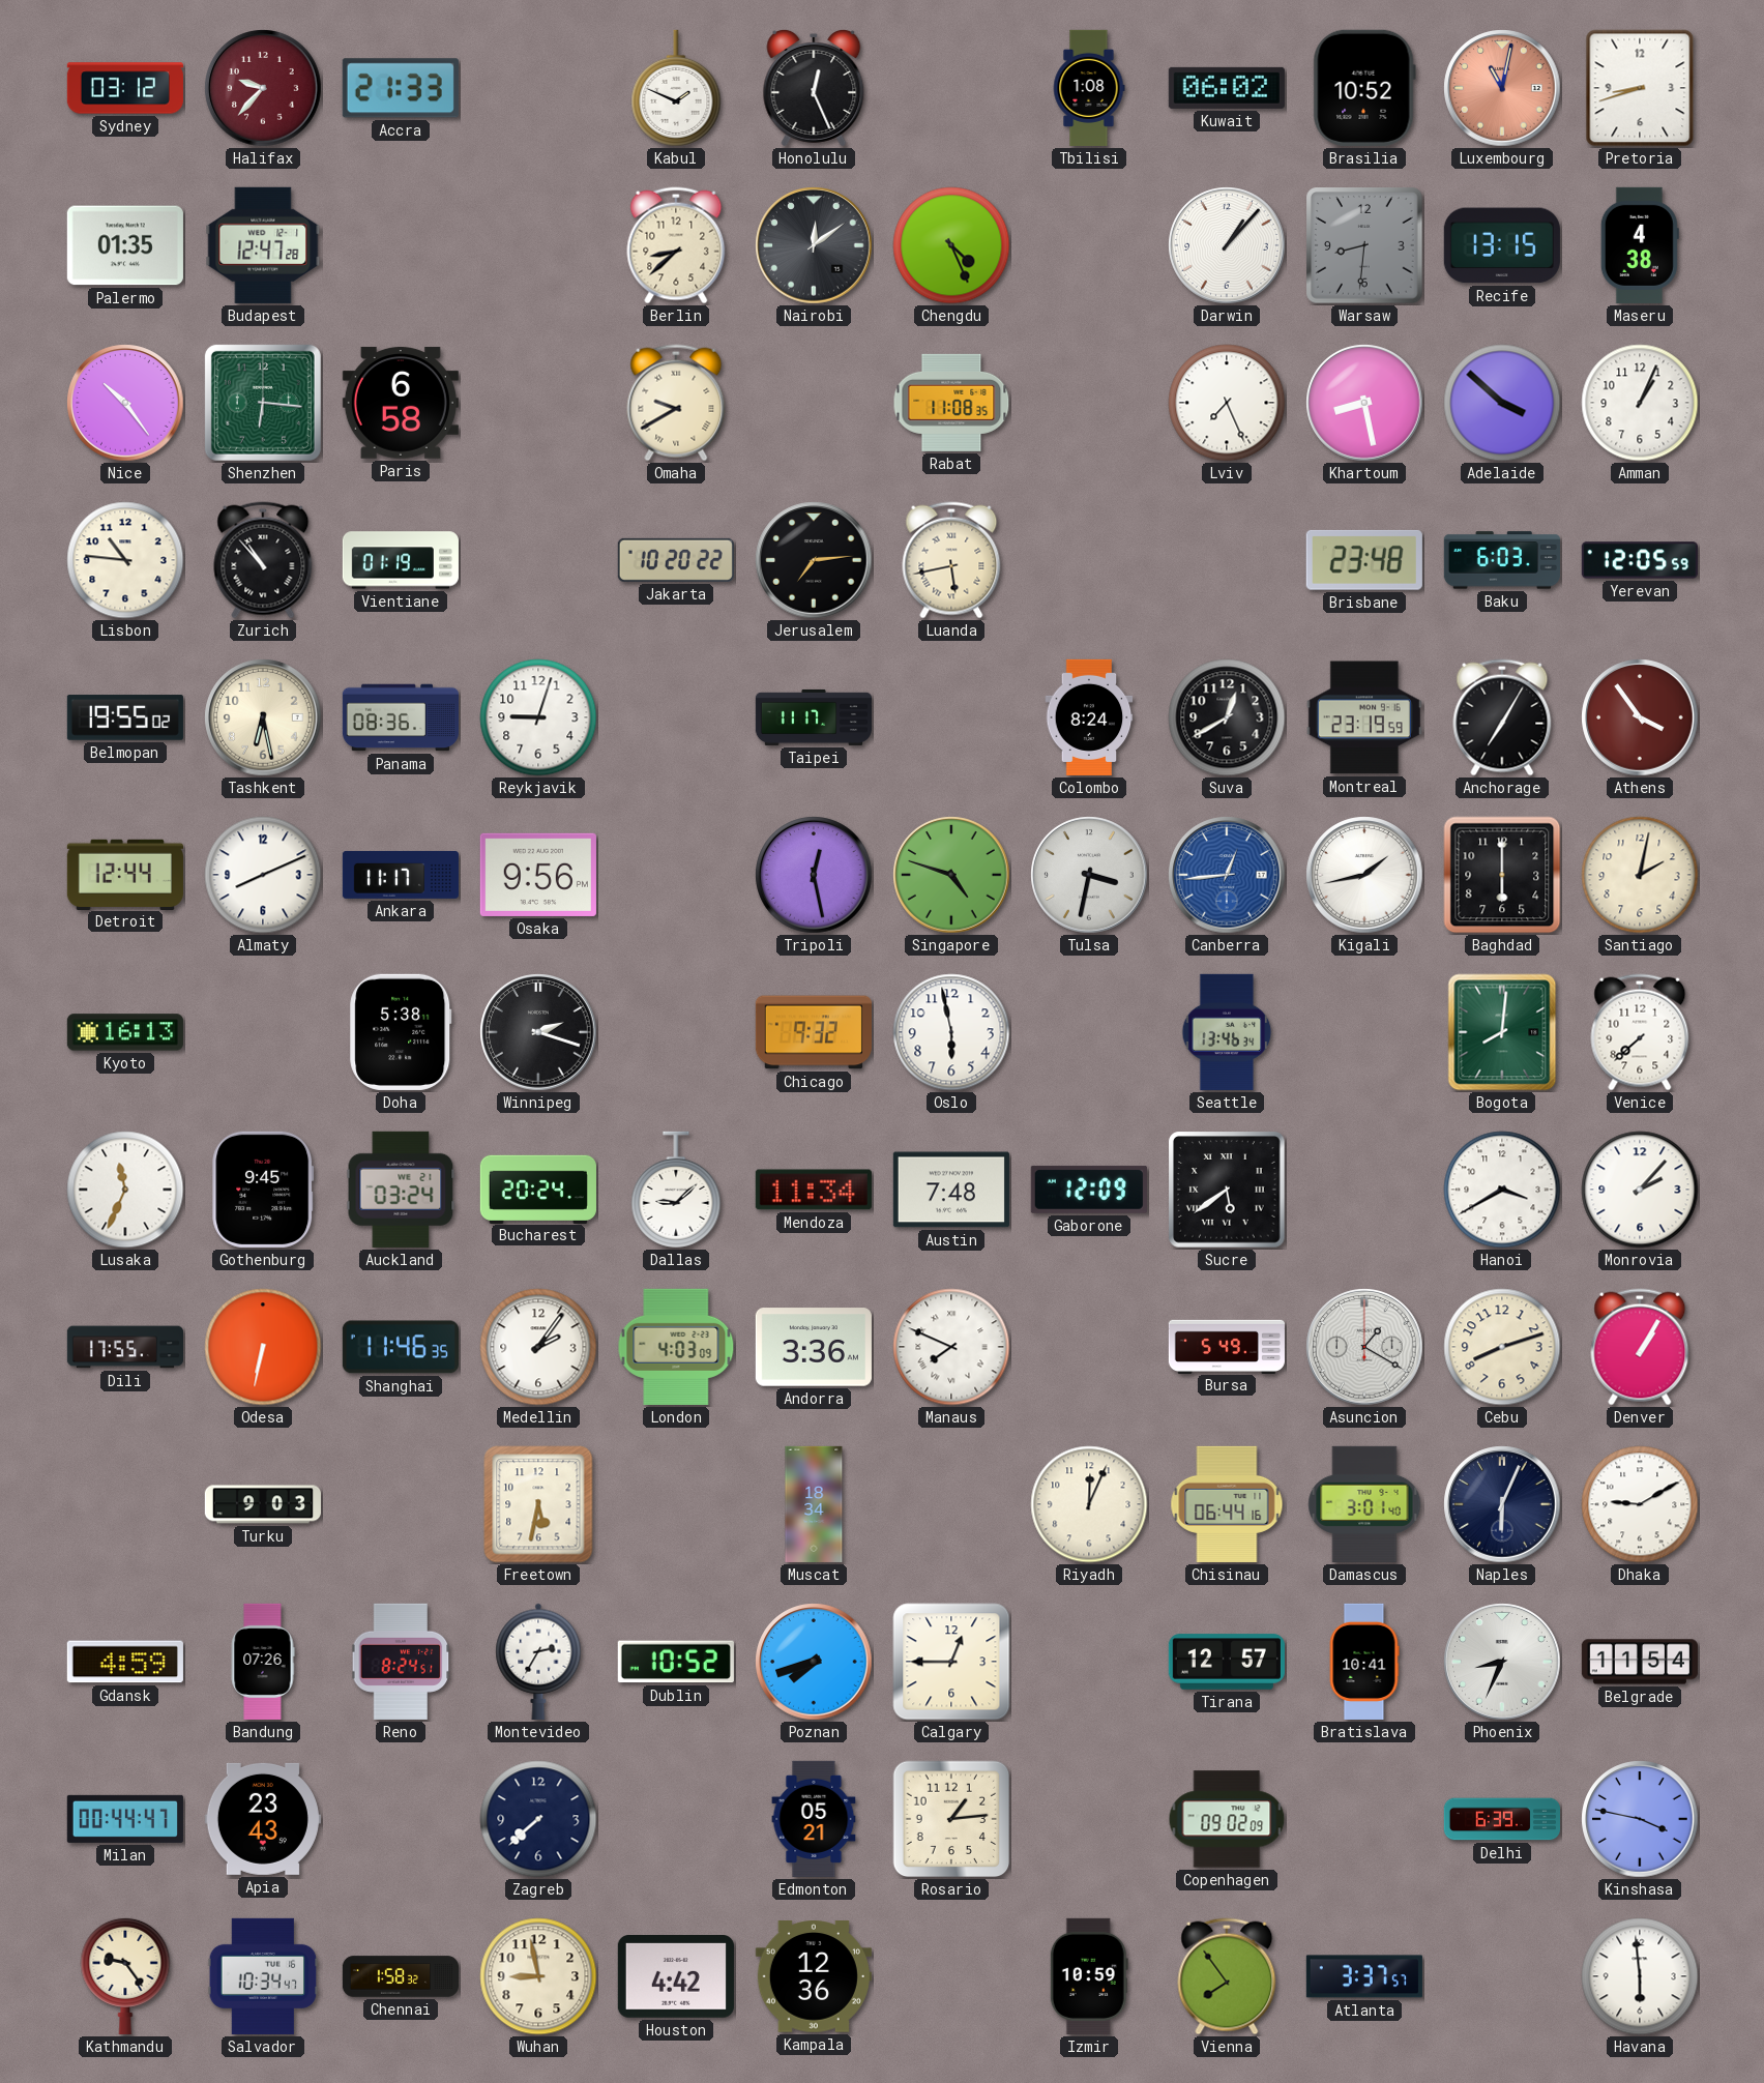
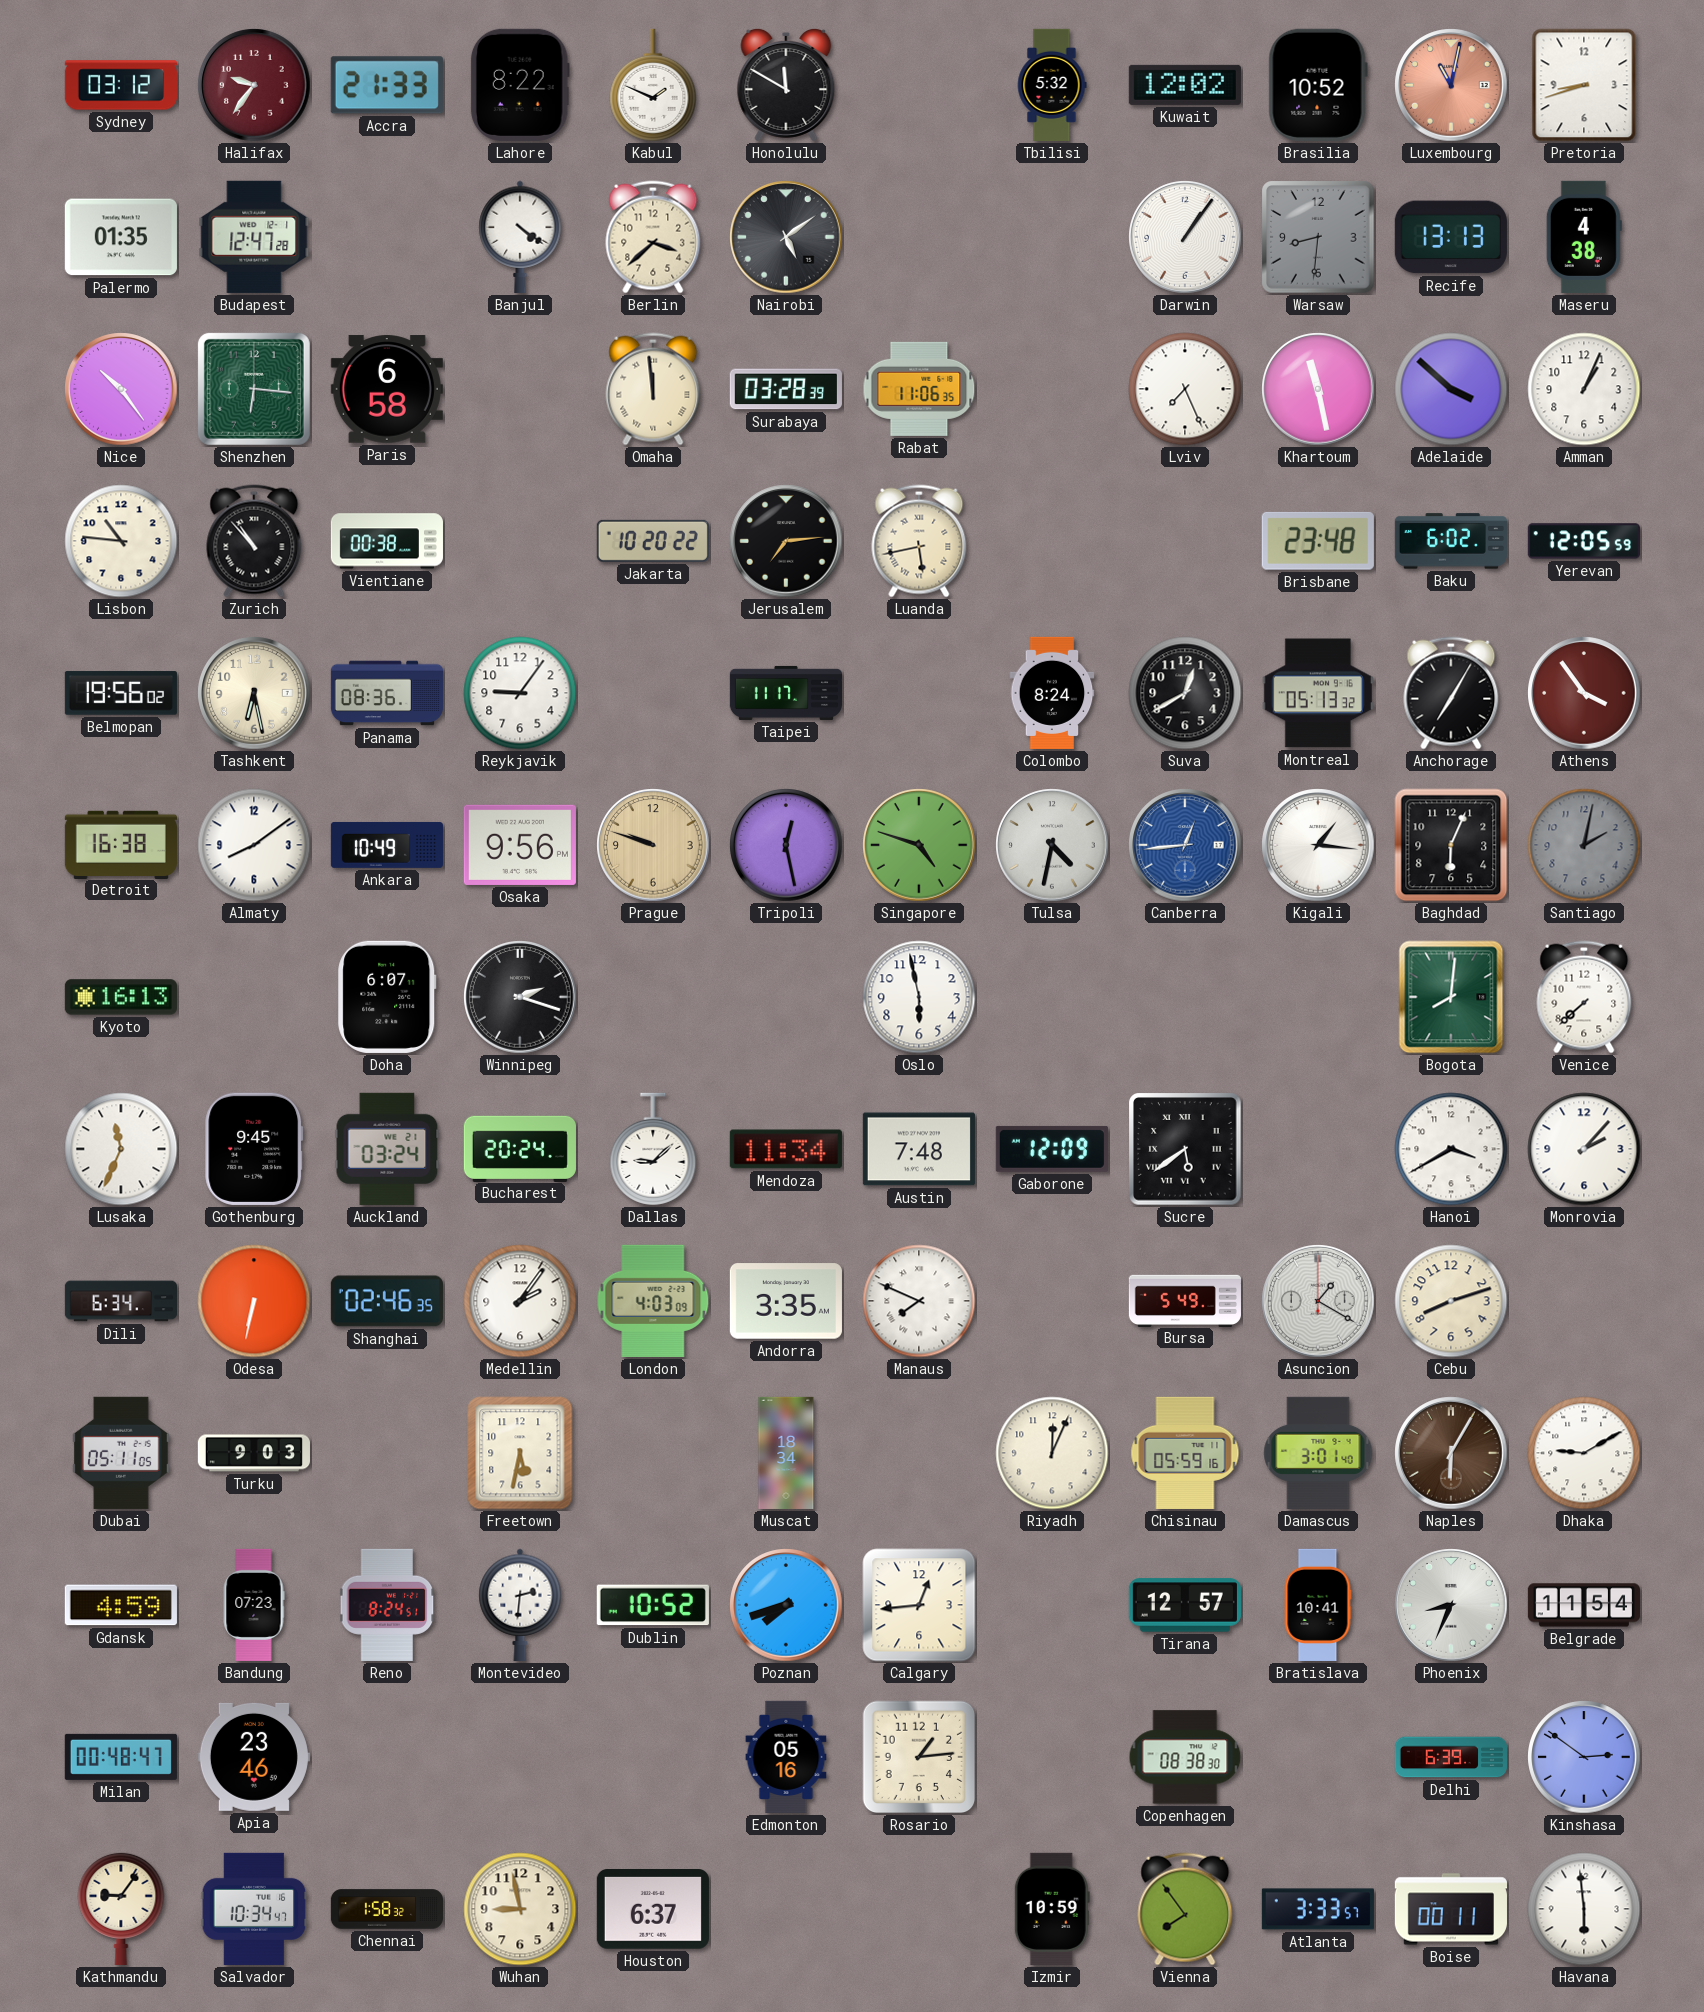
Halifax: 9:37 -> 9:36
Lahore: none -> 8:22
Honolulu: 12:26 -> 11:50
Tbilisi: 1:08 -> 5:32
Kuwait: 06:02 -> 12:02
Banjul: none -> 4:21
Berlin: 8:38 -> 3:38
Nairobi: 12:09 -> 5:09
Chengdu: 4:26 -> none
Darwin: 1:07 -> 1:06
Recife: 13:15 -> 13:13
Omaha: 9:40 -> 11:59
Surabaya: none -> 03:28
Rabat: 11:08 -> 11:06
Khartoum: 8:28 -> 11:28
Vientiane: 01:19 -> 00:38
Baku: 6:03 -> 6:02
Belmopan: 19:55 -> 19:56
Reykjavik: 9:03 -> 9:06
Montreal: 23:19 -> 05:13
Detroit: 12:44 -> 16:38
Almaty: 8:11 -> 8:09
Ankara: 11:17 -> 10:49
Prague: none -> 9:48
Tulsa: 3:32 -> 4:32
Kigali: 1:43 -> 1:16
Baghdad: 6:00 -> 6:04
Santiago dial: cream -> grey
Doha: 5:38 -> 6:07
Chicago: 9:32 -> none
Seattle: 13:46 -> none
Dili: 17:55 -> 6:34
Shanghai: 11:46 -> 02:46
Andorra: 3:36 -> 3:35
Denver: 1:05 -> none
Dubai: none -> 05:11
Chisinau: 06:44 -> 05:59
Naples: 6:04 -> 6:05
Naples dial: navy -> brown
Bandung: 07:26 -> 07:23
Montevideo: 2:35 -> 2:31
Calgary: 12:45 -> 12:44
Milan: 00:44 -> 00:48
Apia: 23:43 -> 23:46
Zagreb: 7:38 -> none
Edmonton: 05:21 -> 05:16
Copenhagen: 09:02 -> 08:38
Kinshasa: 3:47 -> 2:51
Kathmandu: 9:24 -> 9:06
Houston: 4:42 -> 6:37
Kampala: 12:36 -> none
Atlanta: 3:37 -> 3:33
Boise: none -> 00:11
